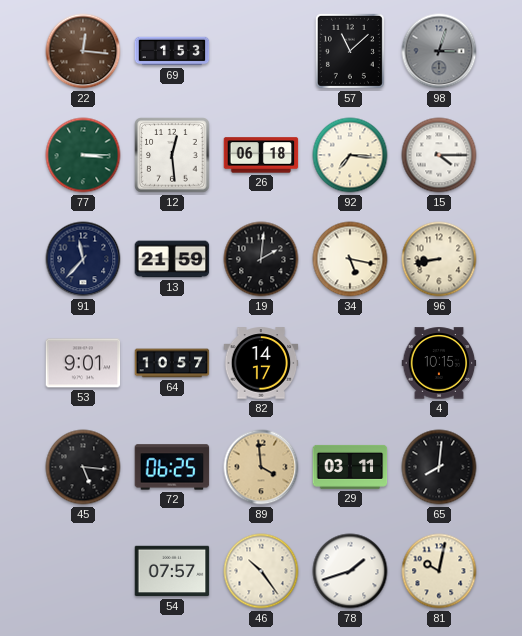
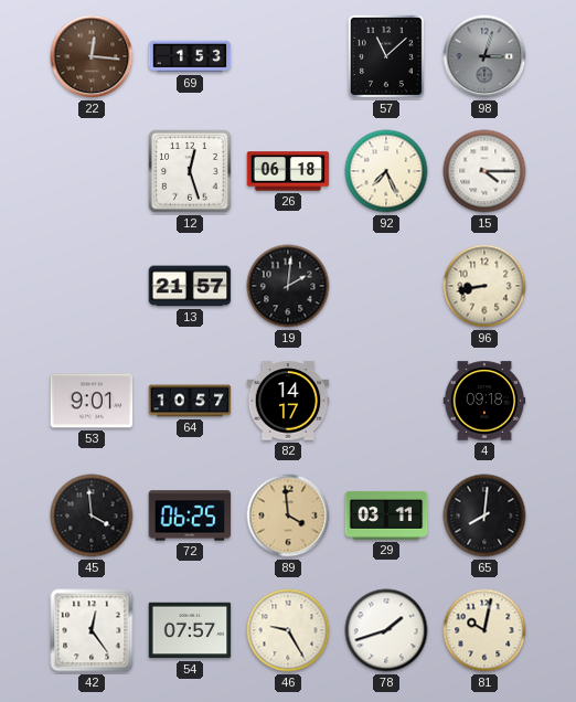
77: 3:15 -> none
12: 12:29 -> 12:27
92: 7:16 -> 7:26
91: 11:37 -> none
13: 21:59 -> 21:57
34: 5:17 -> none
4: 10:15 -> 09:18
45: 5:16 -> 3:59
42: none -> 12:24
46: 10:24 -> 9:25
